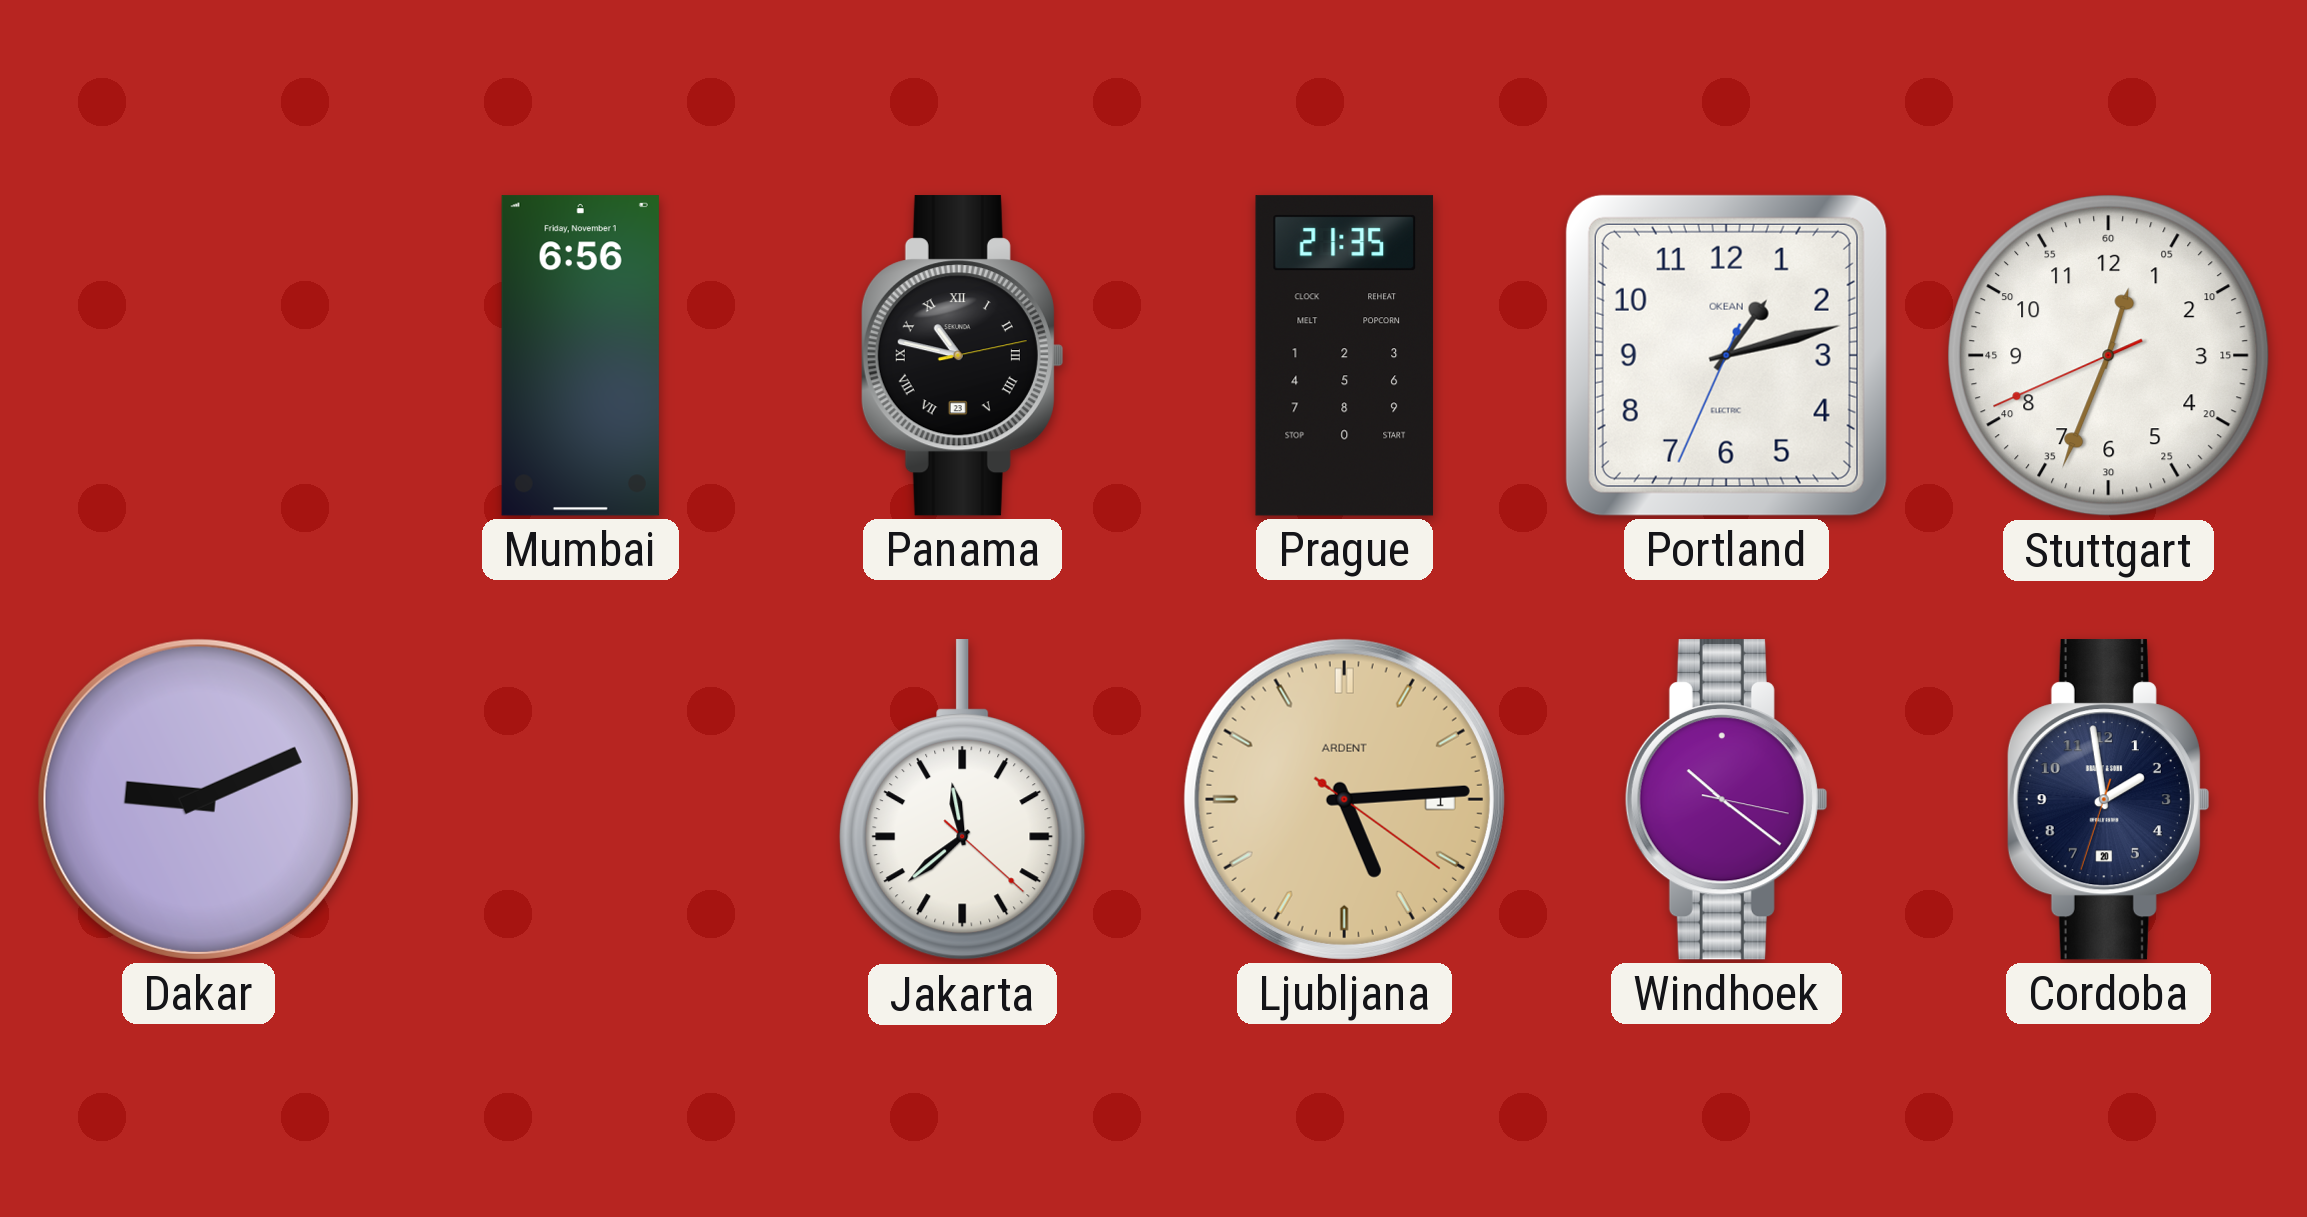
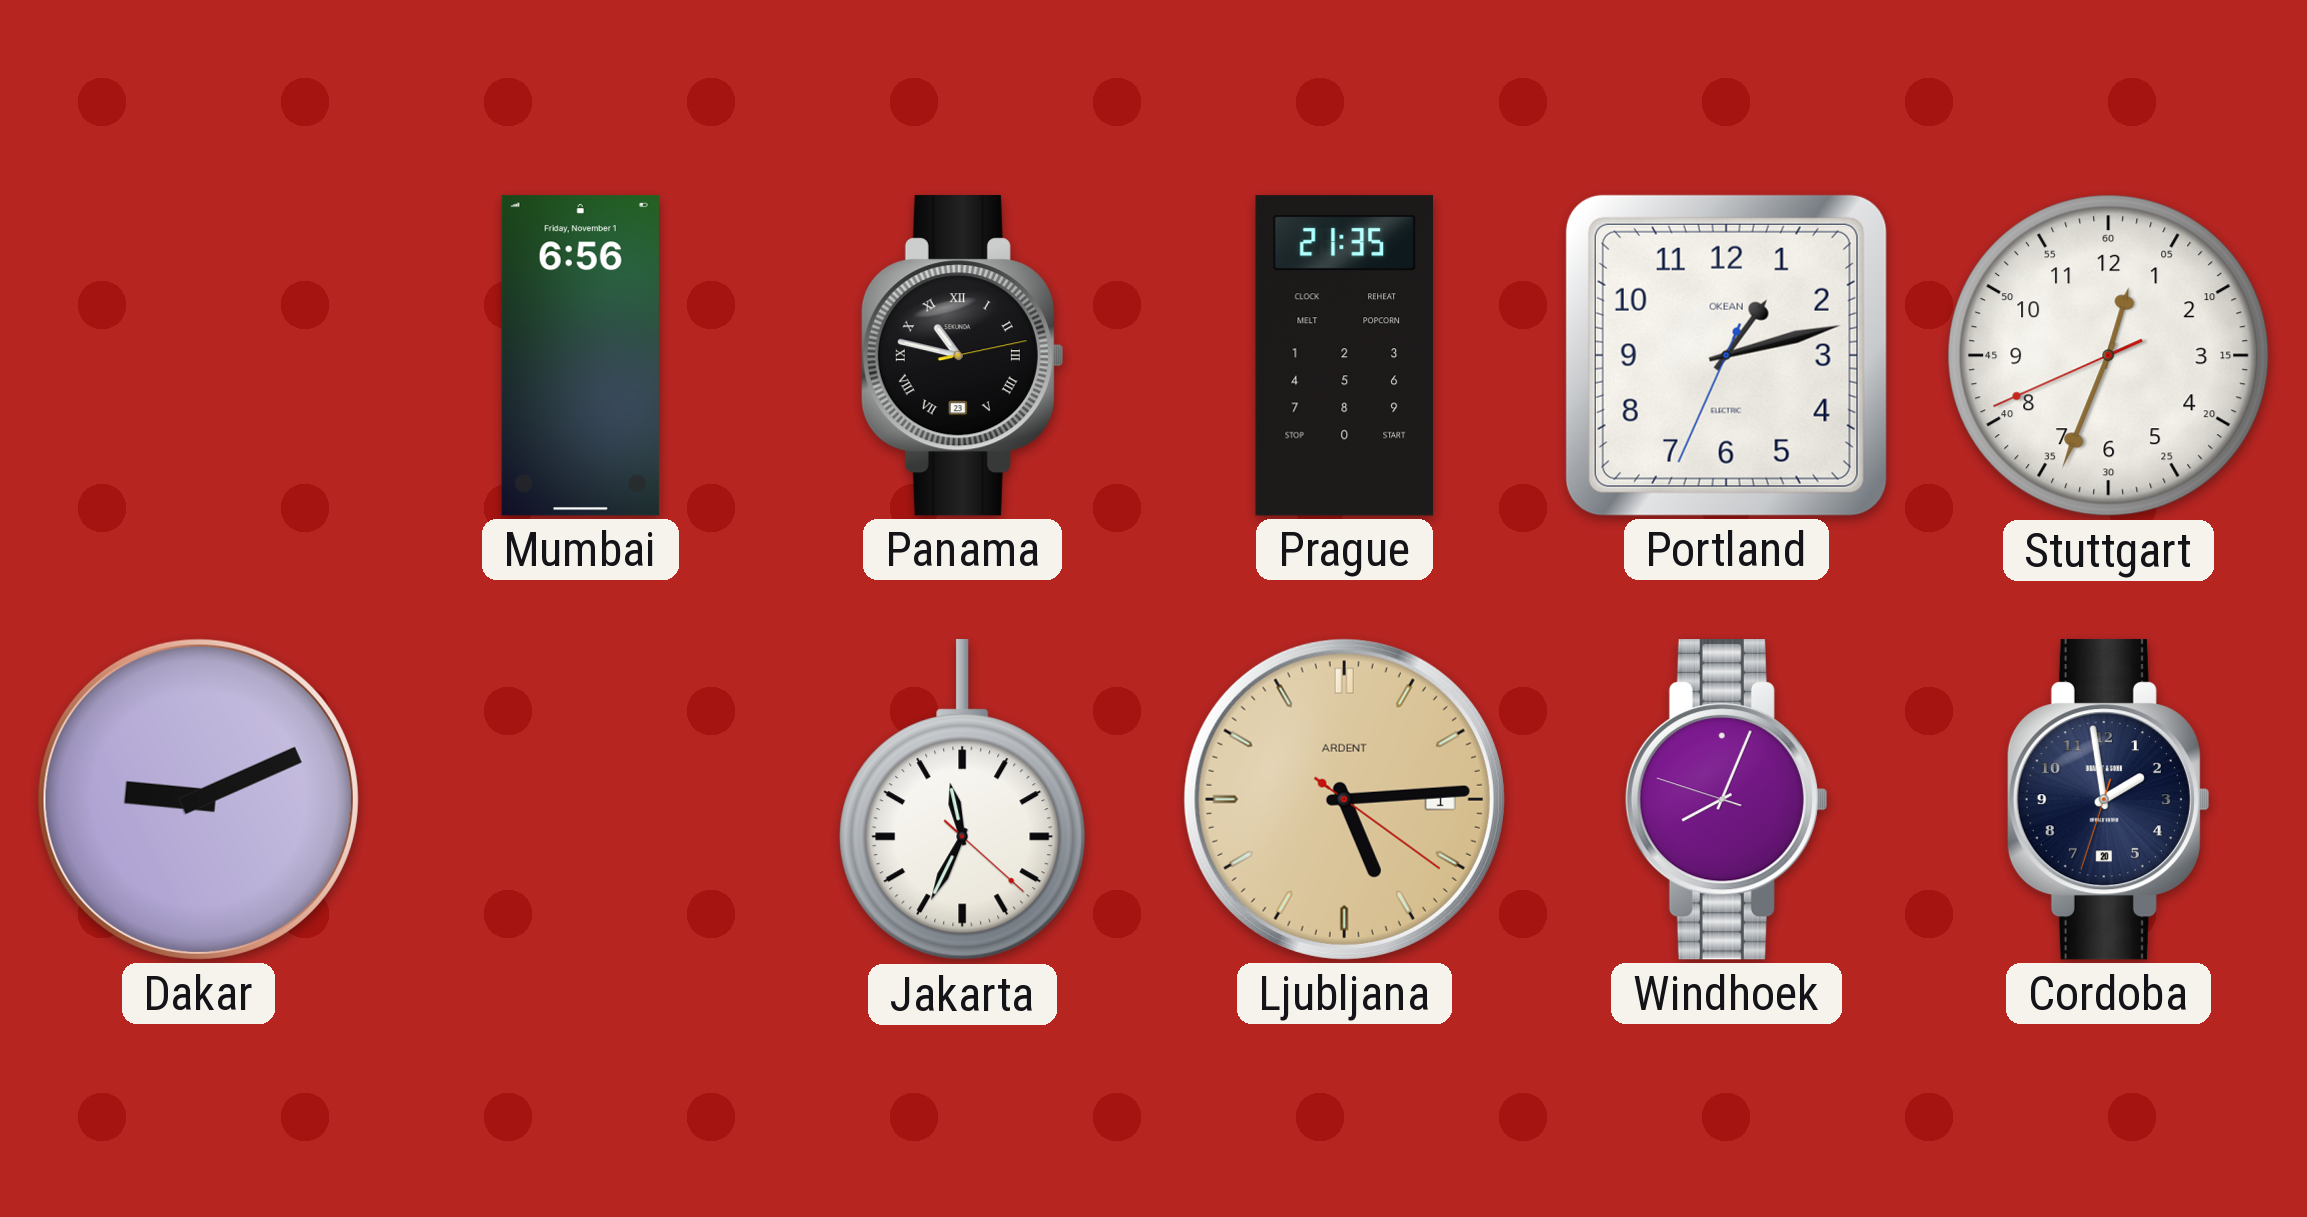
Jakarta: 11:38 -> 11:34
Windhoek: 10:21 -> 8:03
